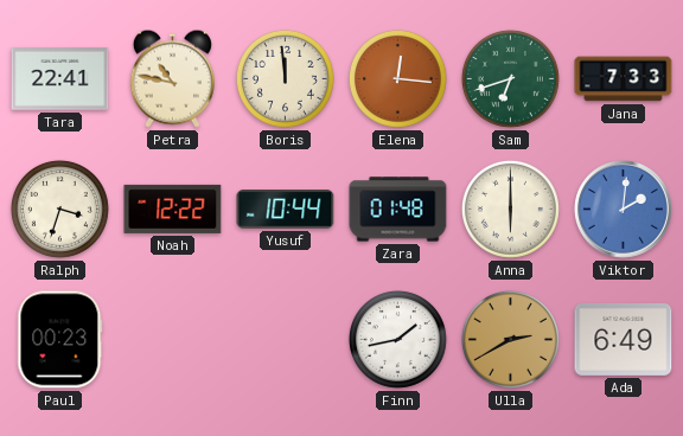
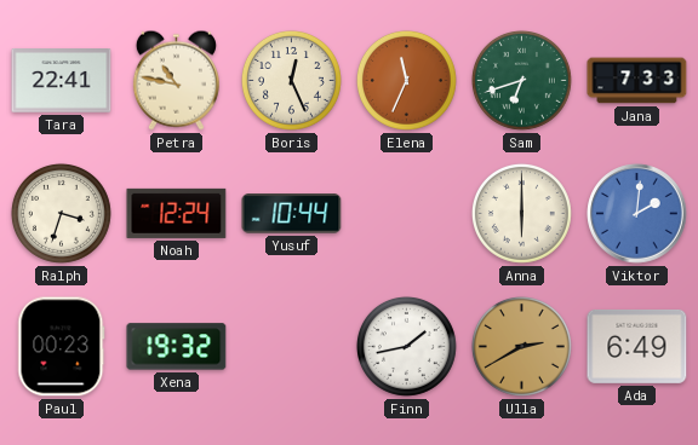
Boris: 11:59 -> 12:26
Elena: 12:16 -> 11:34
Noah: 12:22 -> 12:24
Zara: 01:48 -> none
Xena: none -> 19:32
